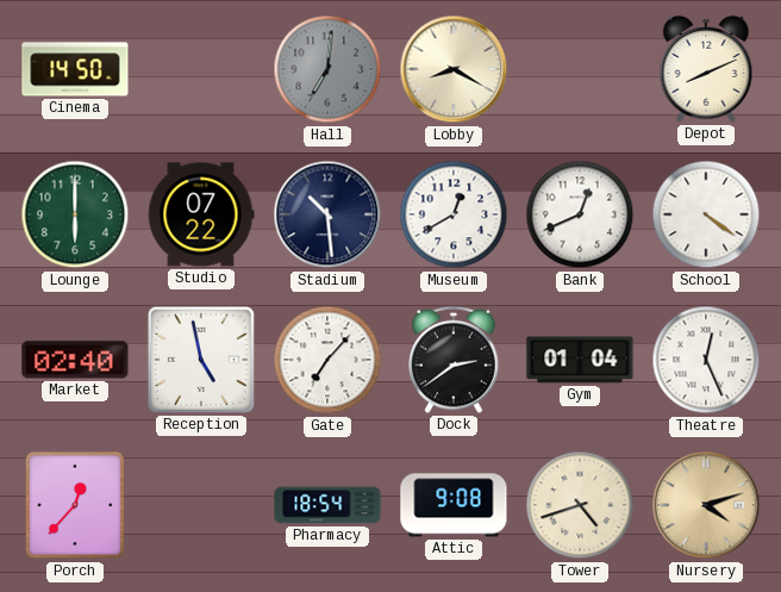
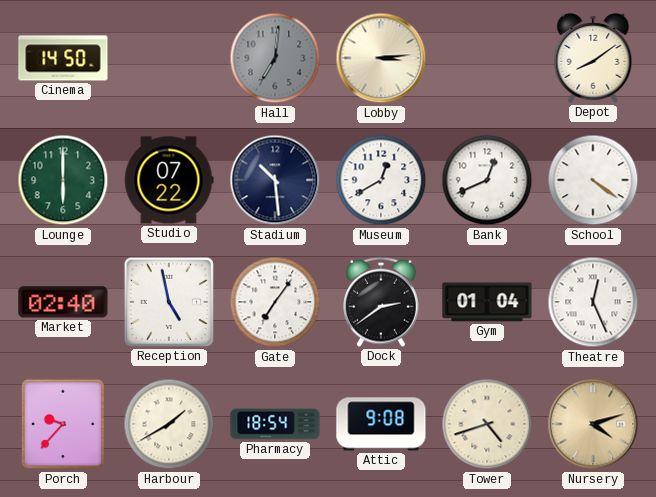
Lobby: 8:20 -> 3:14
Depot: 8:11 -> 8:09
Gate: 7:07 -> 7:06
Porch: 12:37 -> 9:37
Harbour: none -> 1:40
